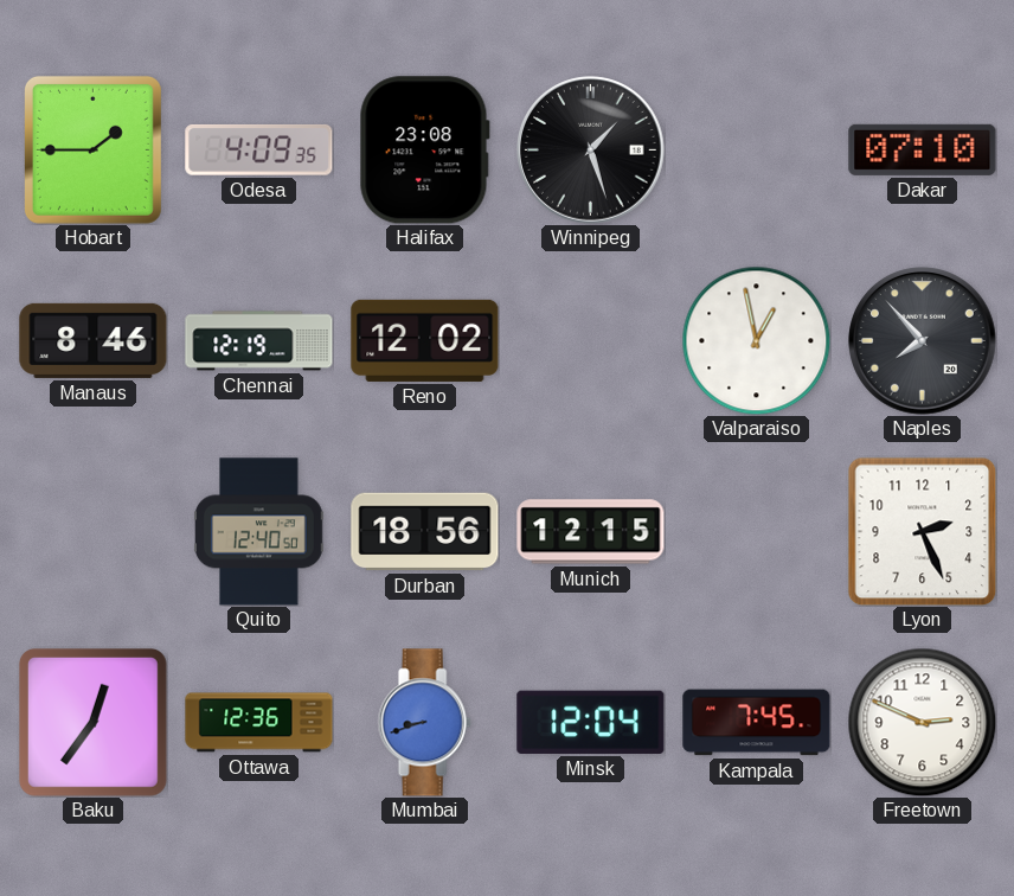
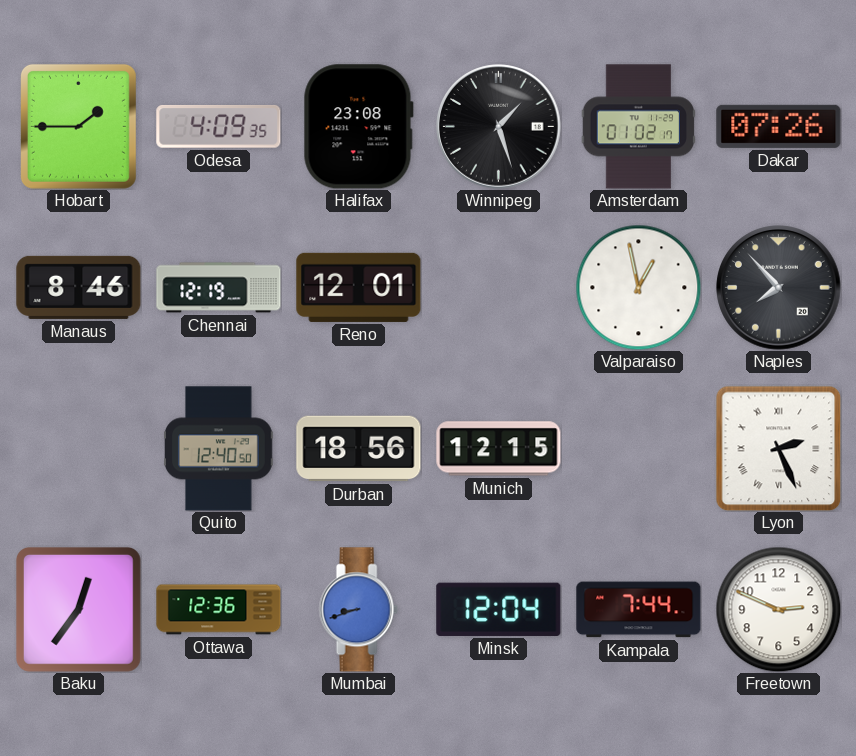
Amsterdam: none -> 01:02
Dakar: 07:10 -> 07:26
Reno: 12:02 -> 12:01
Lyon numerals: Arabic -> Roman
Kampala: 7:45 -> 7:44
